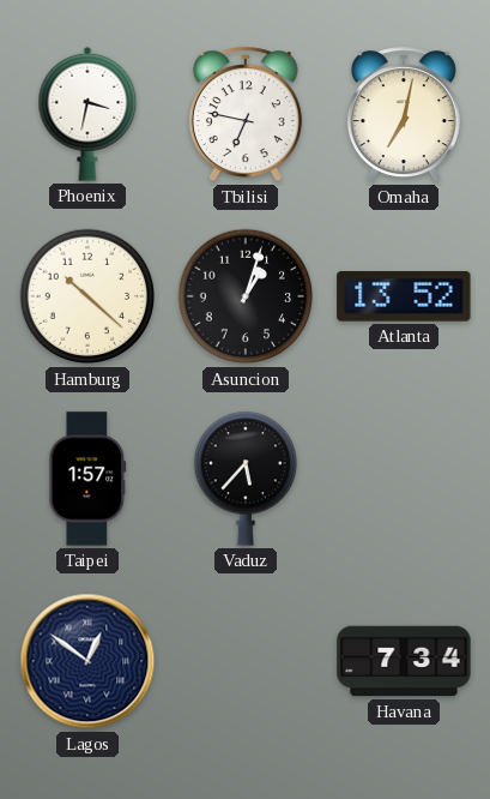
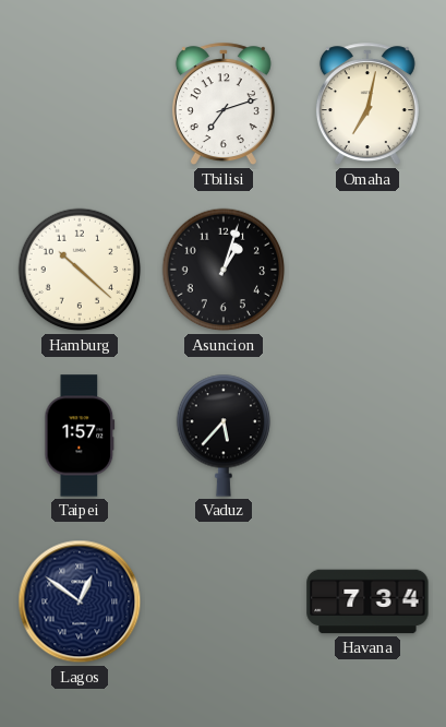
Phoenix: 3:32 -> none
Tbilisi: 6:47 -> 7:12
Atlanta: 13:52 -> none
